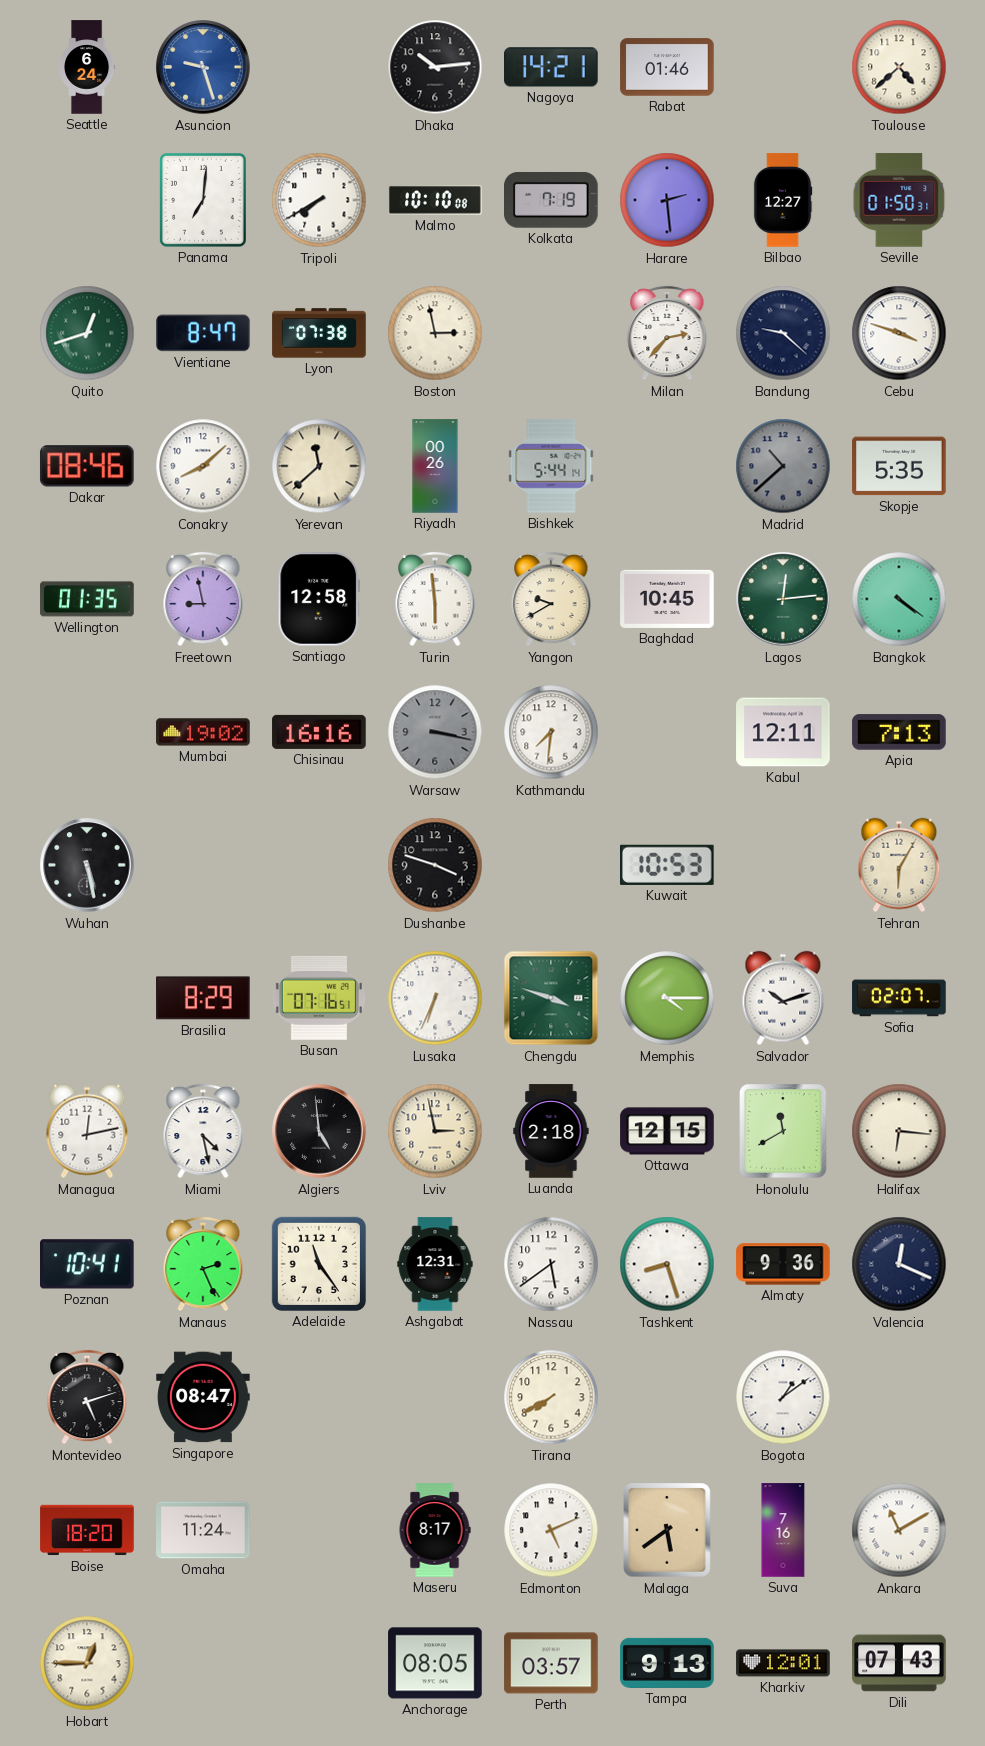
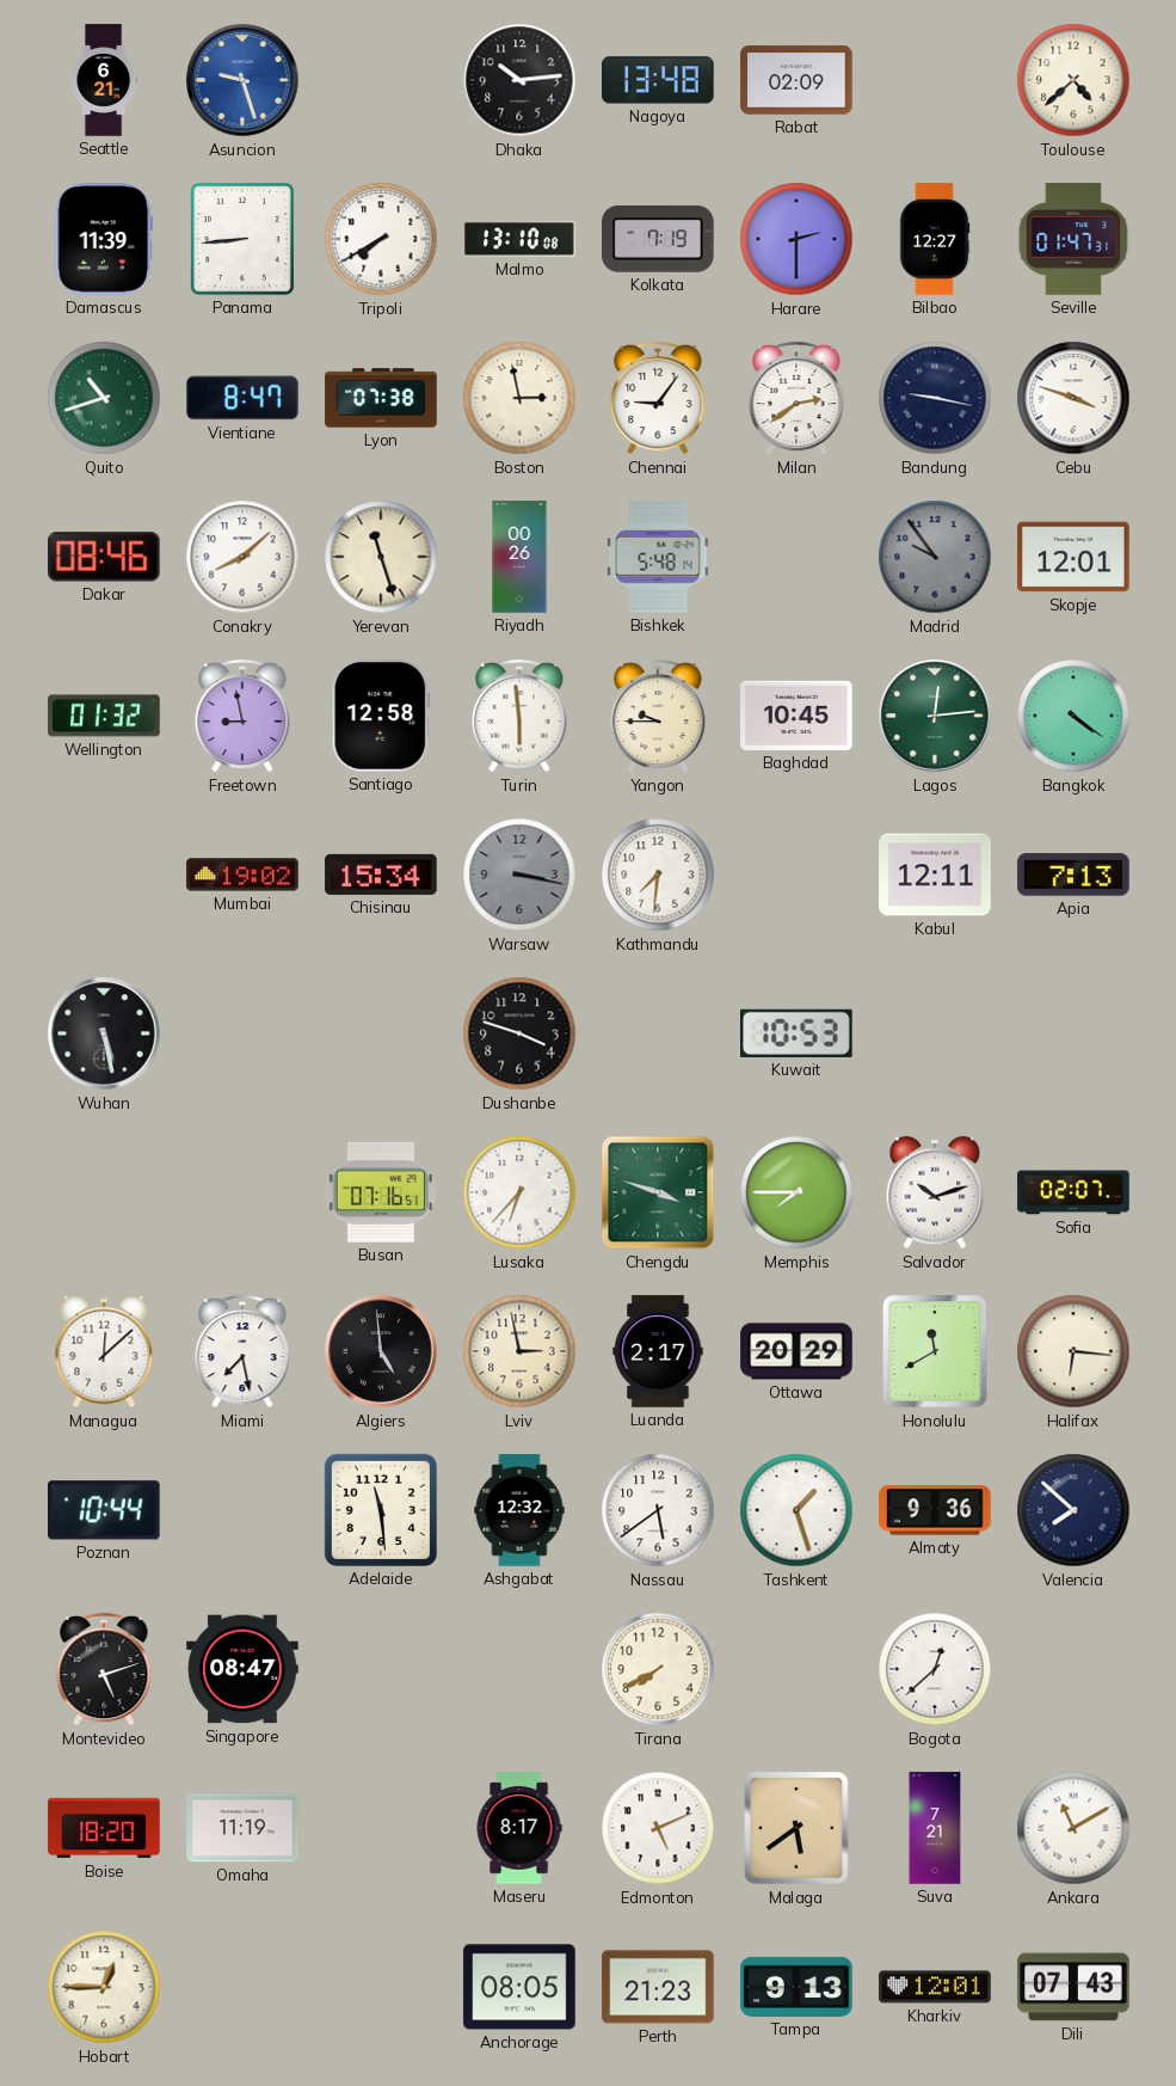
Seattle: 6:24 -> 6:21
Nagoya: 14:21 -> 13:48
Rabat: 01:46 -> 02:09
Damascus: none -> 11:39
Panama: 7:01 -> 8:44
Malmo: 10:10 -> 13:10
Harare: 2:29 -> 2:30
Seville: 01:50 -> 01:47
Quito: 12:42 -> 10:42
Chennai: none -> 9:06
Milan: 2:37 -> 2:39
Bandung: 9:22 -> 9:17
Yerevan: 11:38 -> 11:27
Bishkek: 5:44 -> 5:48
Madrid: 10:38 -> 9:54
Skopje: 5:35 -> 12:01
Wellington: 01:35 -> 01:32
Yangon: 9:40 -> 9:45
Chisinau: 16:16 -> 15:34
Tehran: 6:05 -> none
Brasilia: 8:29 -> none
Lusaka: 6:34 -> 6:37
Memphis: 4:15 -> 7:45
Managua: 12:13 -> 12:08
Miami: 4:28 -> 7:28
Luanda: 2:18 -> 2:17
Ottawa: 12:15 -> 20:29
Poznan: 10:41 -> 10:44
Manaus: 2:26 -> none
Adelaide: 11:24 -> 11:29
Ashgabat: 12:31 -> 12:32
Tashkent: 8:27 -> 1:27
Valencia: 12:19 -> 7:52
Bogota: 1:09 -> 12:38
Omaha: 11:24 -> 11:19
Suva: 7:16 -> 7:21
Perth: 03:57 -> 21:23
